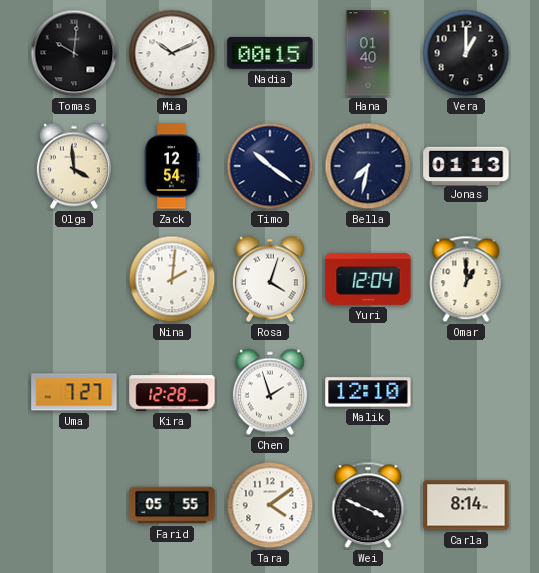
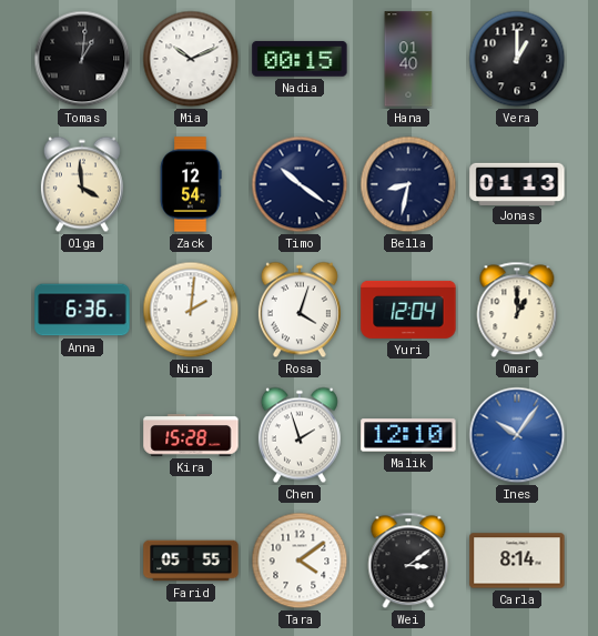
Tomas: 10:01 -> 1:01
Bella: 7:32 -> 8:32
Anna: none -> 6:36
Uma: 7:27 -> none
Kira: 12:28 -> 15:28
Ines: none -> 10:06
Wei: 3:49 -> 3:09
